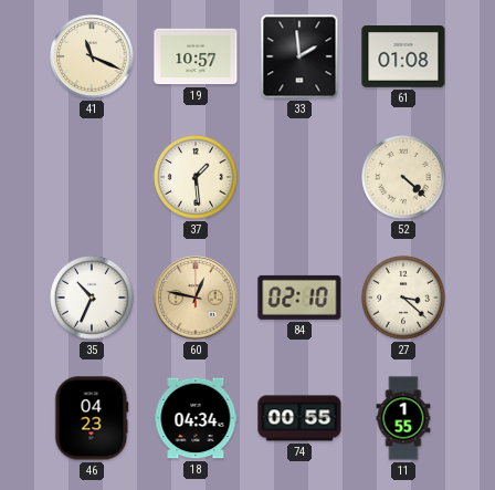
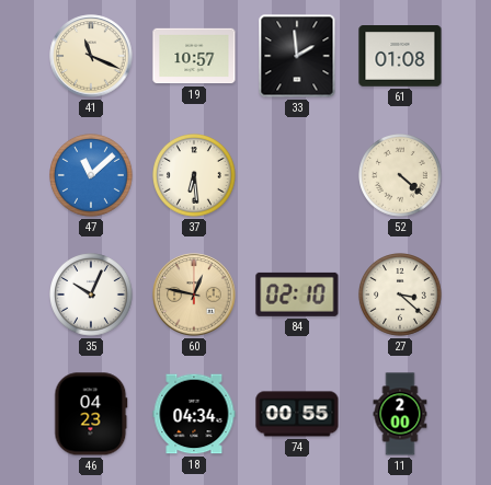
47: none -> 11:08
37: 1:29 -> 6:29
35: 10:34 -> 10:04
11: 1:55 -> 2:00
